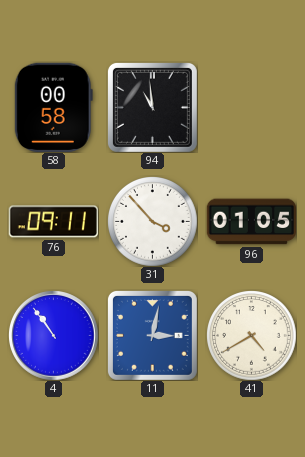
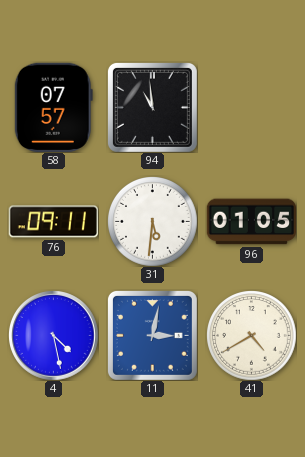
58: 00:58 -> 07:57
31: 3:53 -> 5:31
4: 10:54 -> 4:28
